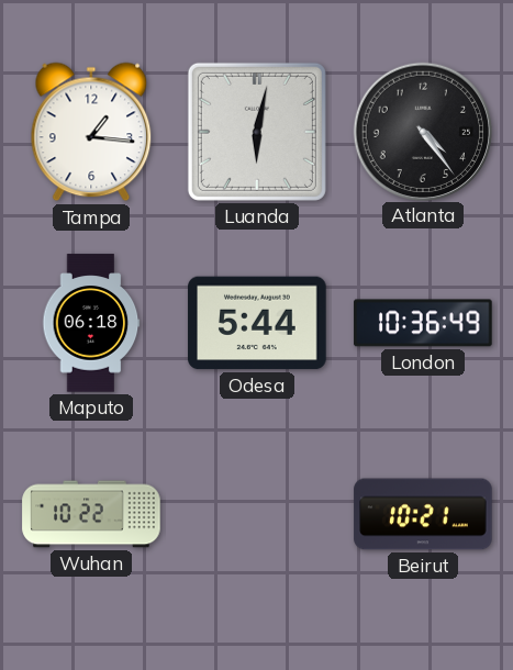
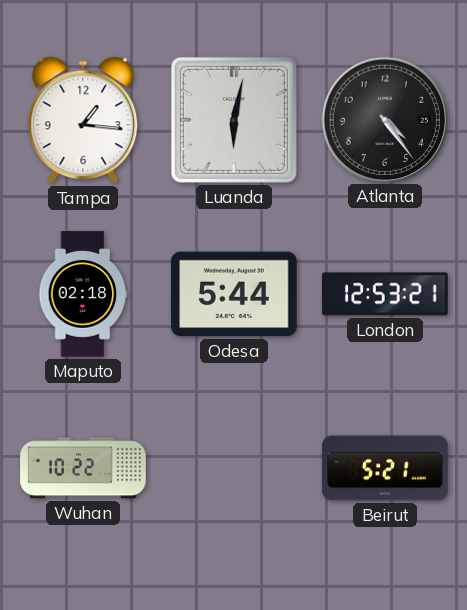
Maputo: 06:18 -> 02:18
London: 10:36 -> 12:53
Beirut: 10:21 -> 5:21
